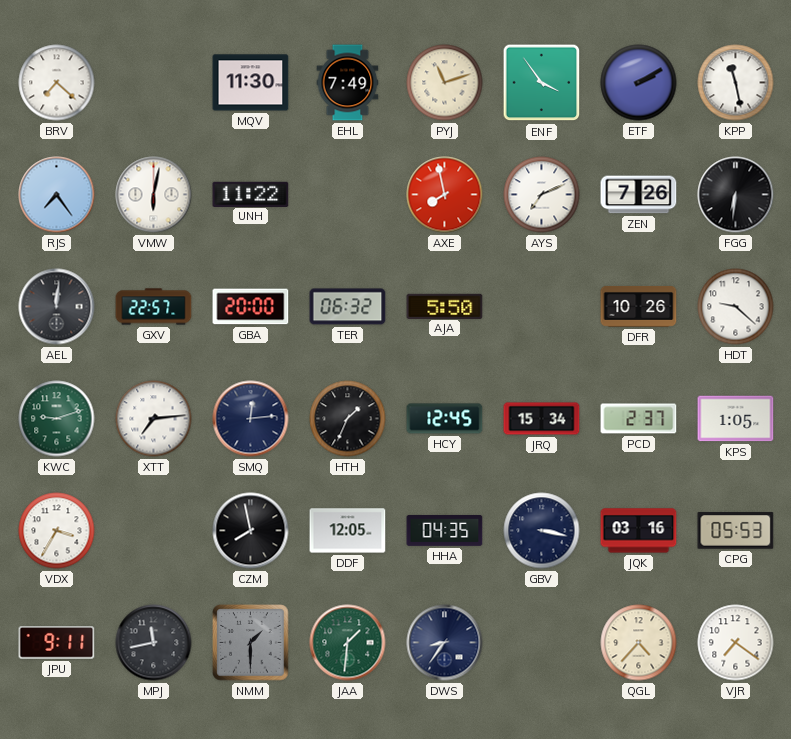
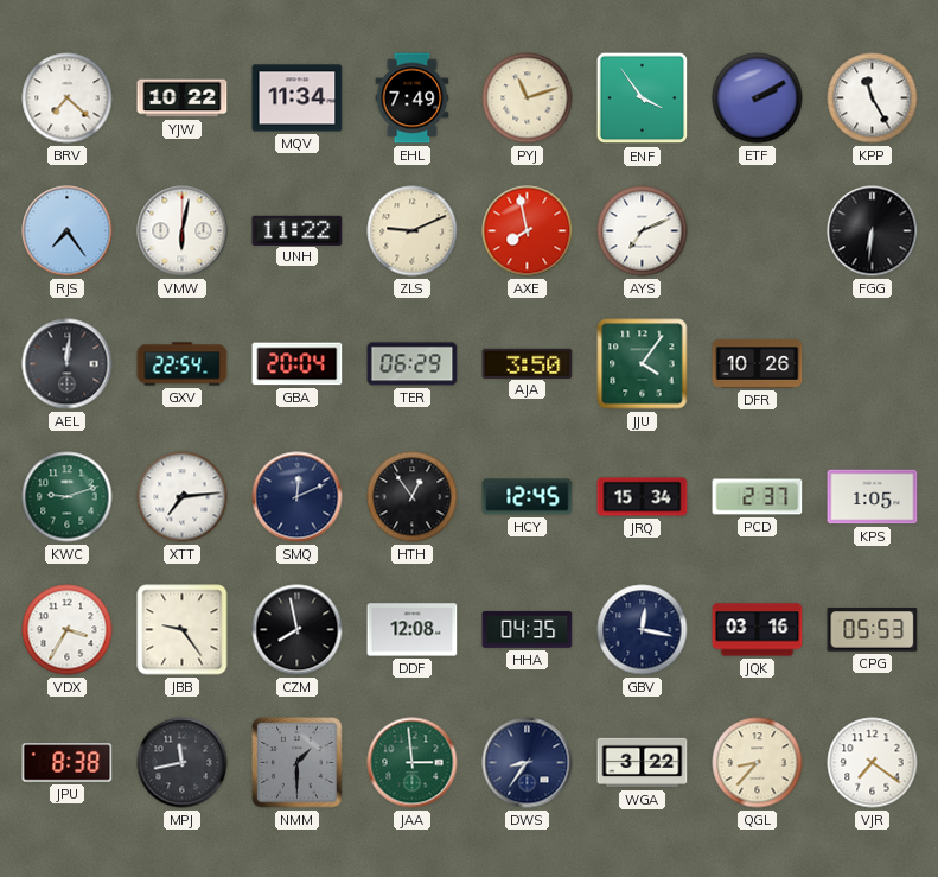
YJW: none -> 10:22
MQV: 11:30 -> 11:34
KPP: 11:28 -> 11:25
ZLS: none -> 9:11
ZEN: 7:26 -> none
GXV: 22:57 -> 22:54
GBA: 20:00 -> 20:04
TER: 06:32 -> 06:29
AJA: 5:50 -> 3:50
JJU: none -> 4:06
HDT: 9:22 -> none
SMQ: 12:14 -> 12:11
HTH: 1:34 -> 12:54
JBB: none -> 9:24
DDF: 12:05 -> 12:08
GBV: 3:17 -> 12:17
JPU: 9:11 -> 8:38
JAA: 1:31 -> 2:59
WGA: none -> 3:22
QGL: 4:37 -> 8:37
